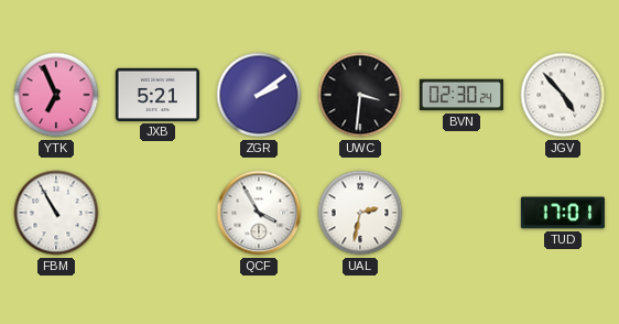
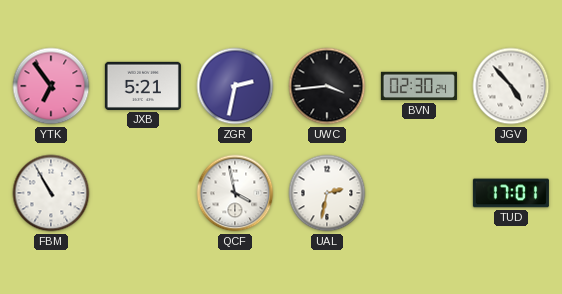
YTK: 6:56 -> 6:54
ZGR: 2:09 -> 2:32
UWC: 3:31 -> 3:44
QCF: 3:55 -> 3:58
